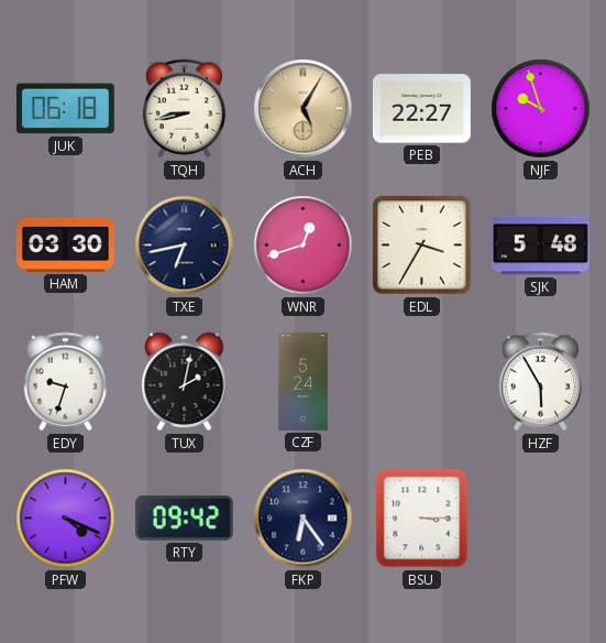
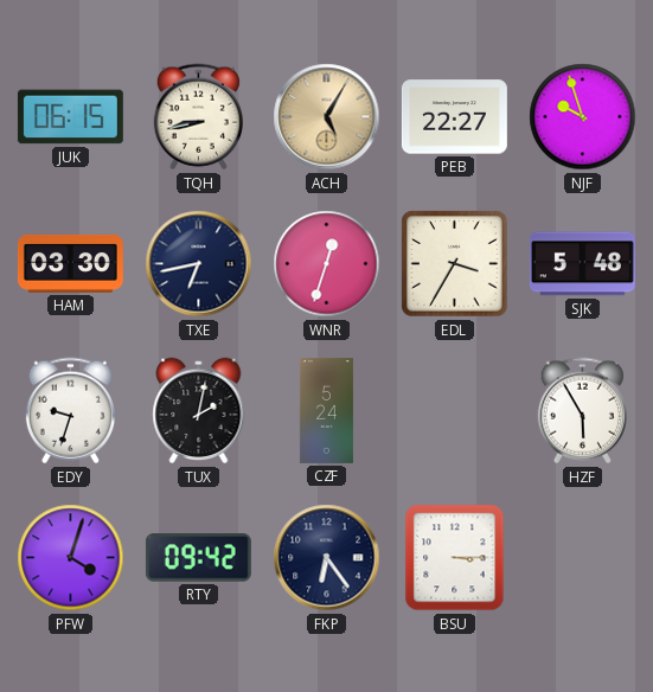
JUK: 06:18 -> 06:15
WNR: 12:42 -> 12:33
PFW: 4:19 -> 4:03
